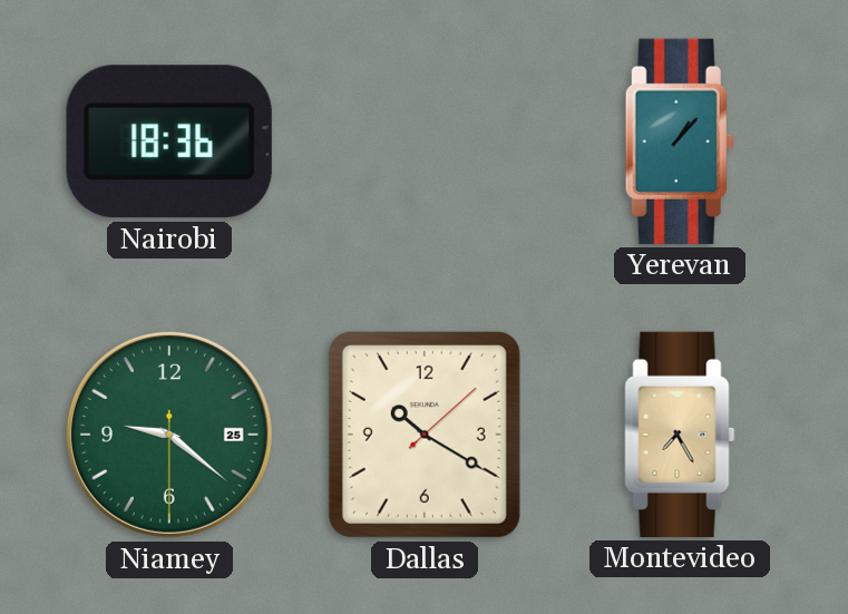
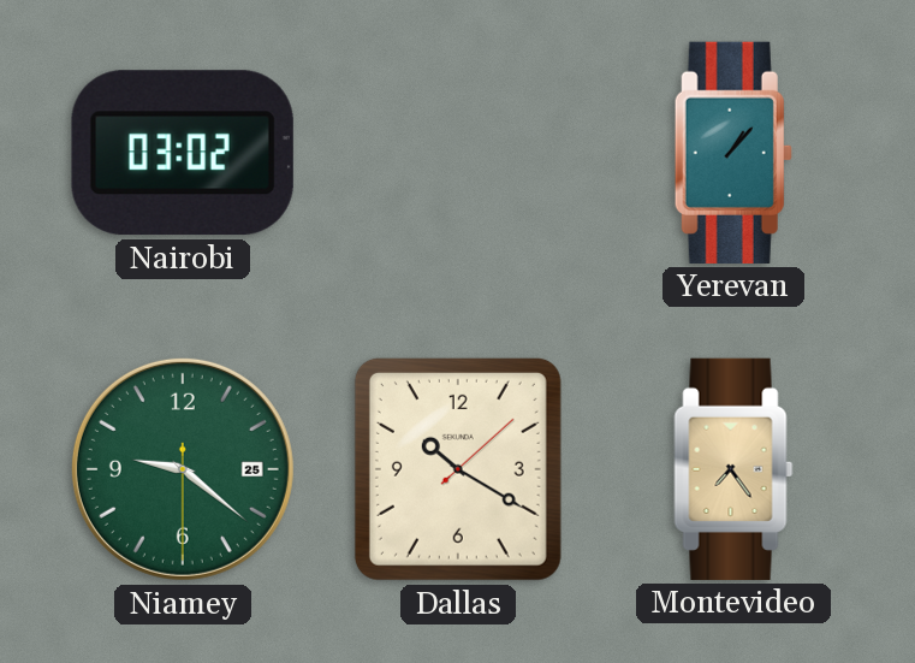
Nairobi: 18:36 -> 03:02
Montevideo: 7:25 -> 7:24
